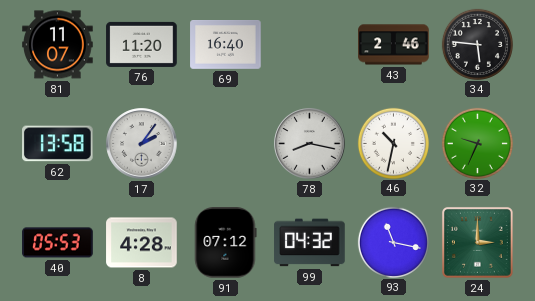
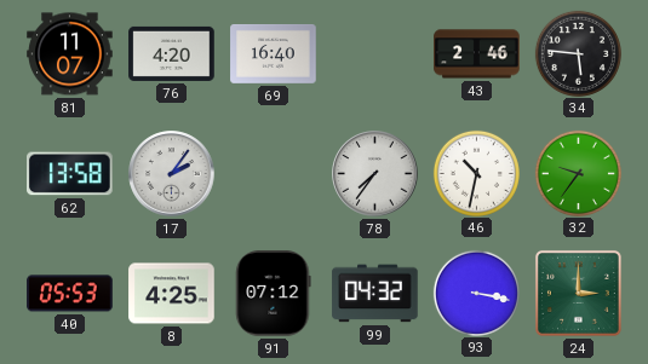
76: 11:20 -> 4:20
78: 8:17 -> 7:36
32: 9:34 -> 9:36
8: 4:28 -> 4:25
93: 11:17 -> 3:17
